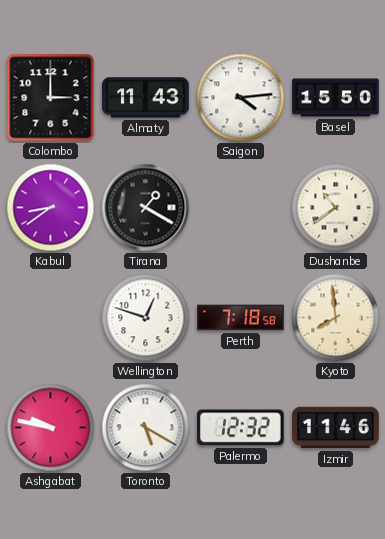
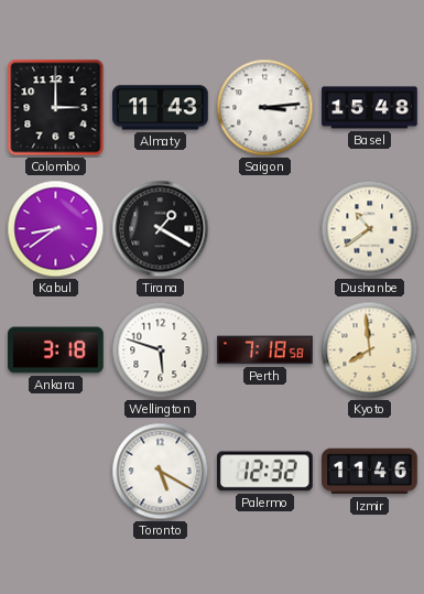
Saigon: 4:14 -> 3:14
Basel: 15:50 -> 15:48
Ankara: none -> 3:18
Wellington: 12:48 -> 5:48
Ashgabat: 9:47 -> none
